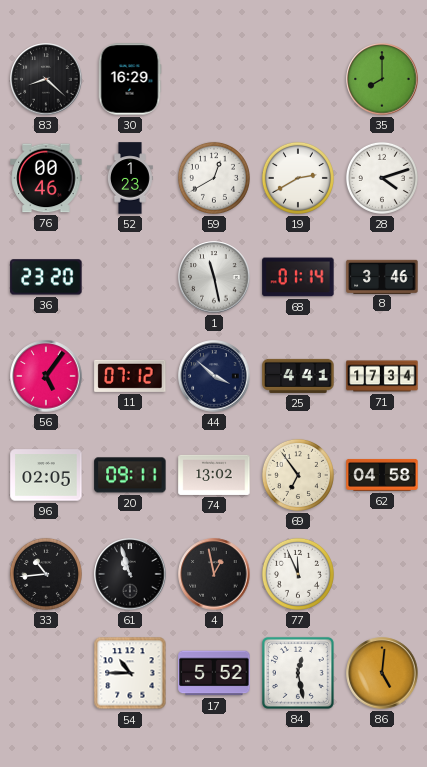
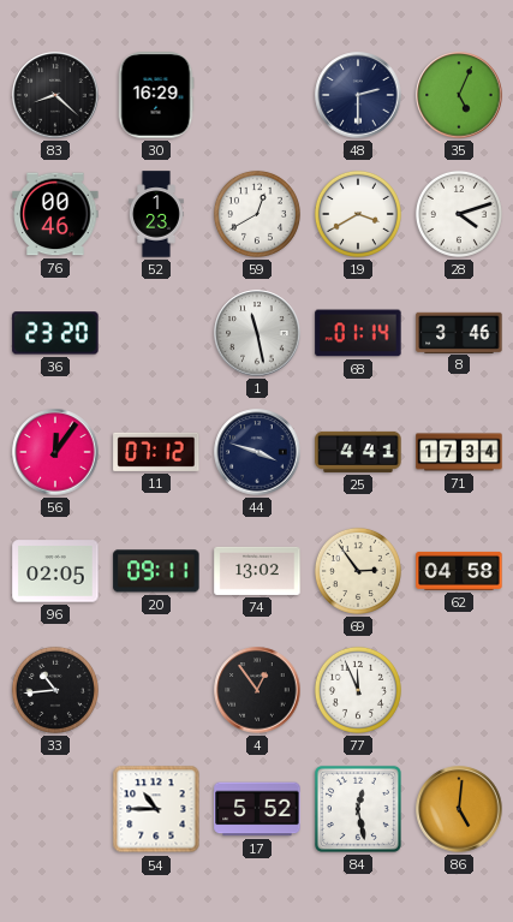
48: none -> 2:30
35: 8:00 -> 5:04
19: 2:40 -> 3:40
56: 5:06 -> 12:06
44: 3:52 -> 3:48
69: 6:54 -> 2:54
61: 10:57 -> none
4: 12:58 -> 12:54
